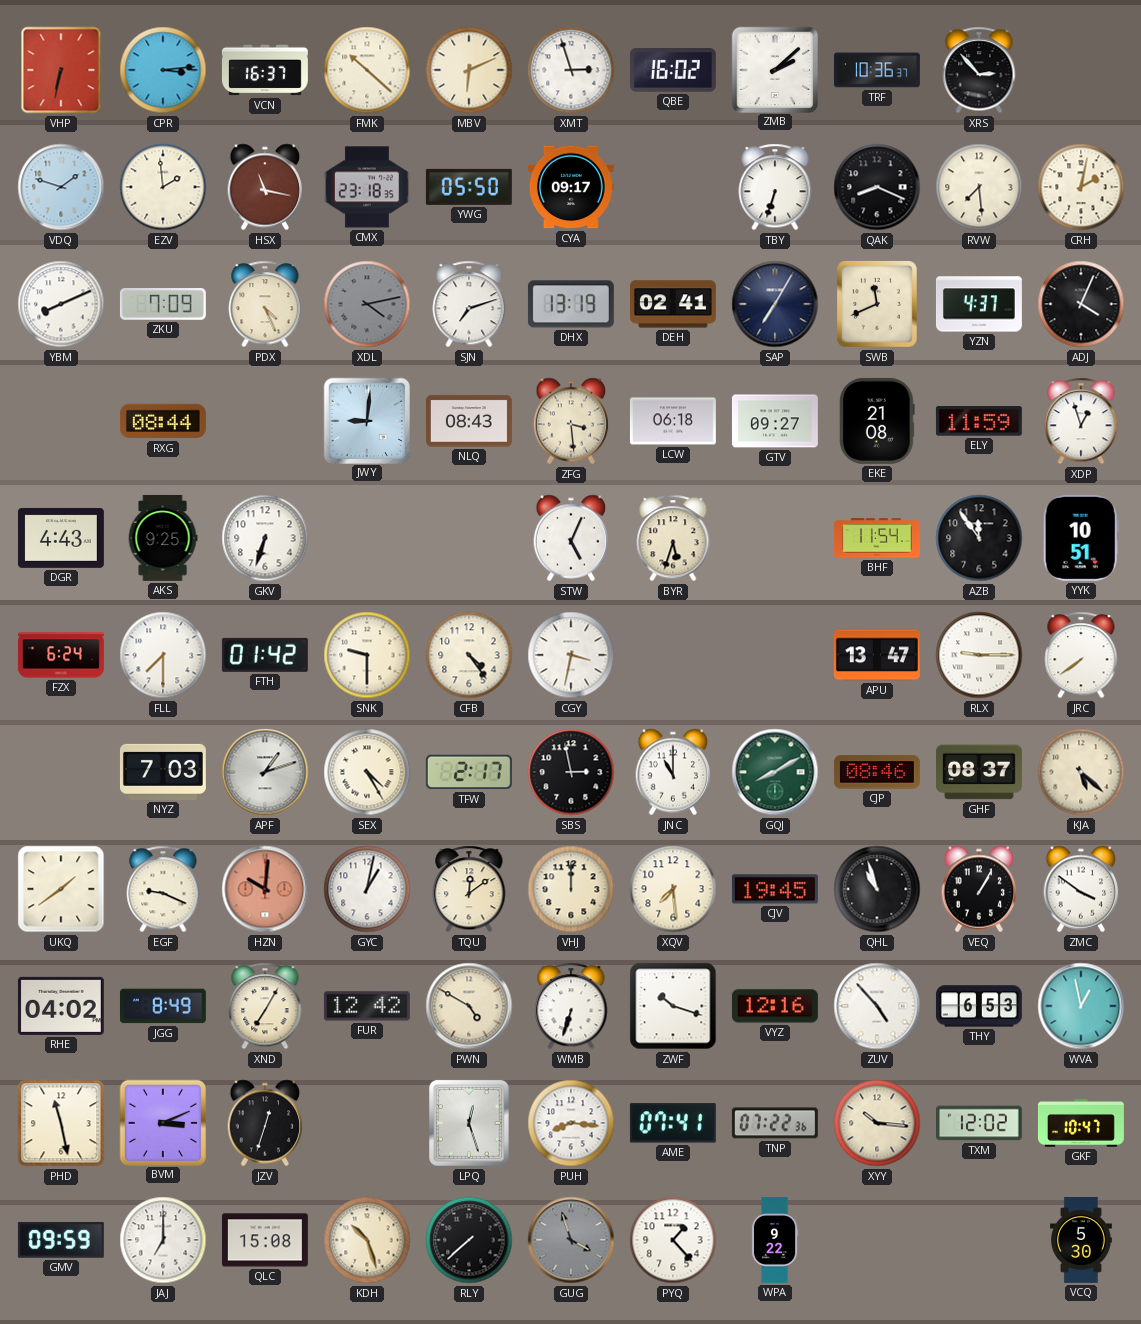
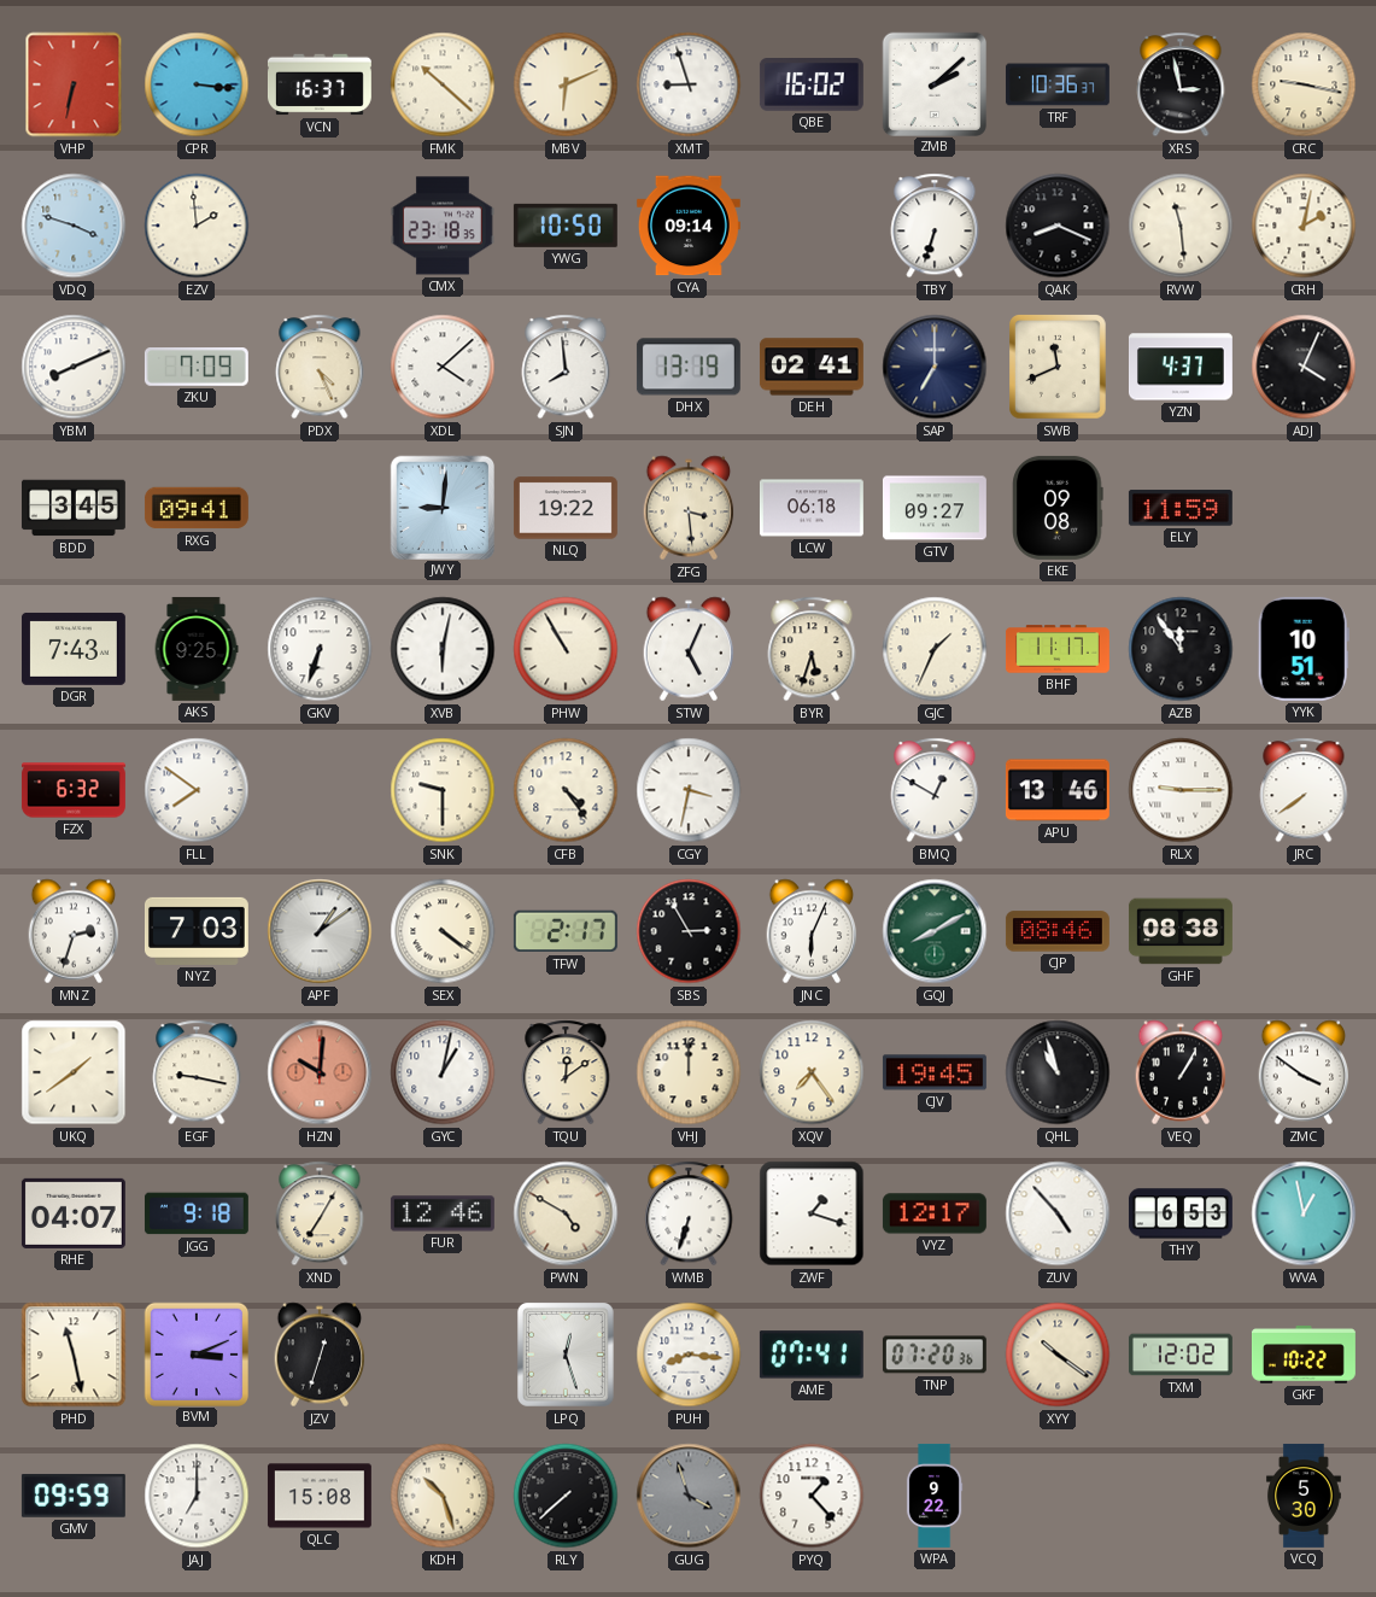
CPR: 3:14 -> 3:16
XMT: 2:57 -> 8:57
XRS: 2:53 -> 2:58
CRC: none -> 9:17
VDQ: 1:48 -> 3:48
HSX: 11:17 -> none
YWG: 05:50 -> 10:50
CYA: 09:17 -> 09:14
RVW: 7:29 -> 11:29
XDL: 4:13 -> 4:08
XDL dial: grey -> white
SJN: 7:12 -> 7:59
SAP: 7:05 -> 7:00
BDD: none -> 3:45
RXG: 08:44 -> 09:41
NLQ: 08:43 -> 19:22
EKE: 21:08 -> 09:08
XDP: 12:57 -> none
DGR: 4:43 -> 7:43
XVB: none -> 6:02
PHW: none -> 10:55
GJC: none -> 1:34
BHF: 11:54 -> 11:17
FZX: 6:24 -> 6:32
FLL: 7:30 -> 7:51
FTH: 01:42 -> none
BMQ: none -> 12:50
APU: 13:47 -> 13:46
MNZ: none -> 2:33
APF: 1:12 -> 1:09
SEX: 4:25 -> 4:21
SBS: 2:58 -> 2:55
JNC: 11:00 -> 6:04
GHF: 08:37 -> 08:38
KJA: 5:22 -> none
EGF: 9:19 -> 9:17
XQV: 7:29 -> 7:24
RHE: 04:02 -> 04:07
JGG: 8:49 -> 9:18
FUR: 12:42 -> 12:46
ZWF: 10:18 -> 1:18
VYZ: 12:16 -> 12:17
TNP: 07:22 -> 07:20
XYY: 10:16 -> 10:21
GKF: 10:47 -> 10:22
